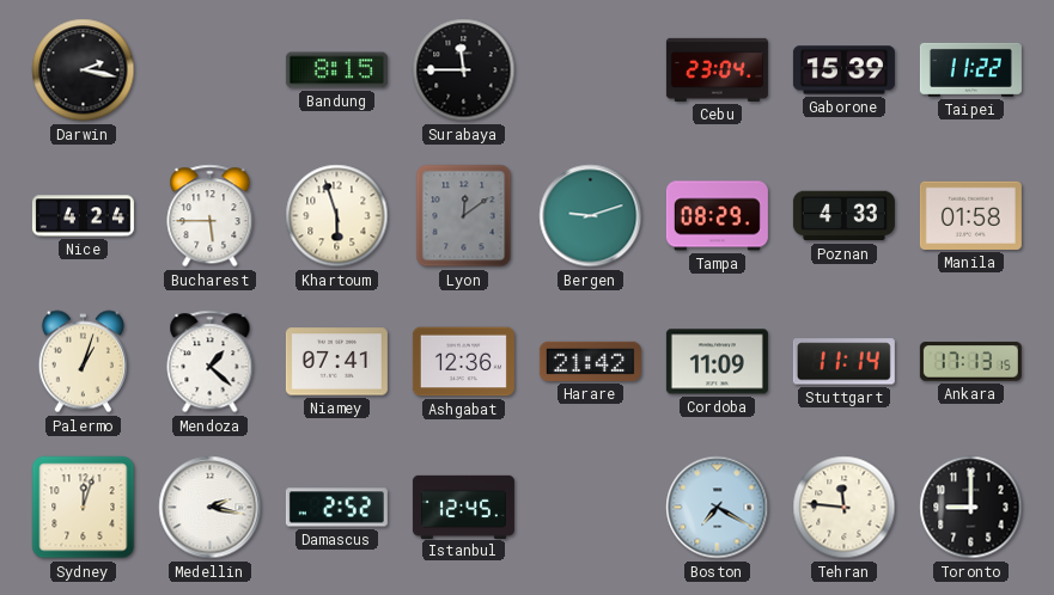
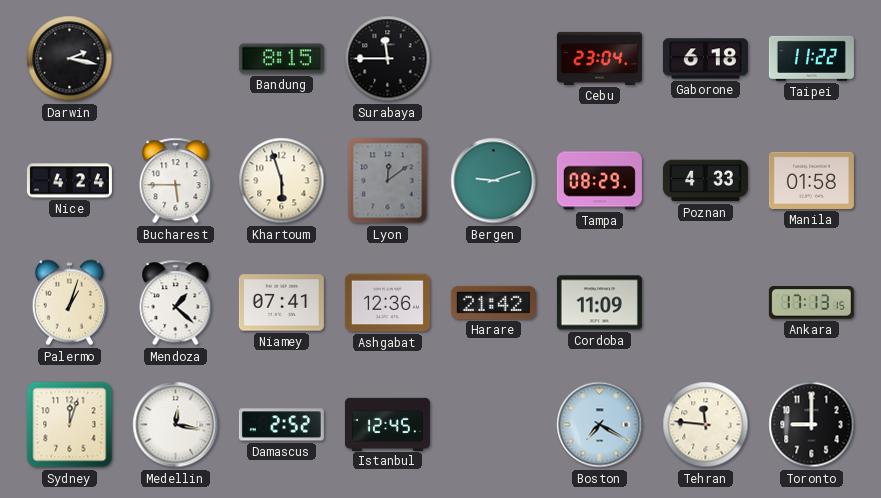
Gaborone: 15:39 -> 6:18
Stuttgart: 11:14 -> none
Medellin: 2:17 -> 12:17
